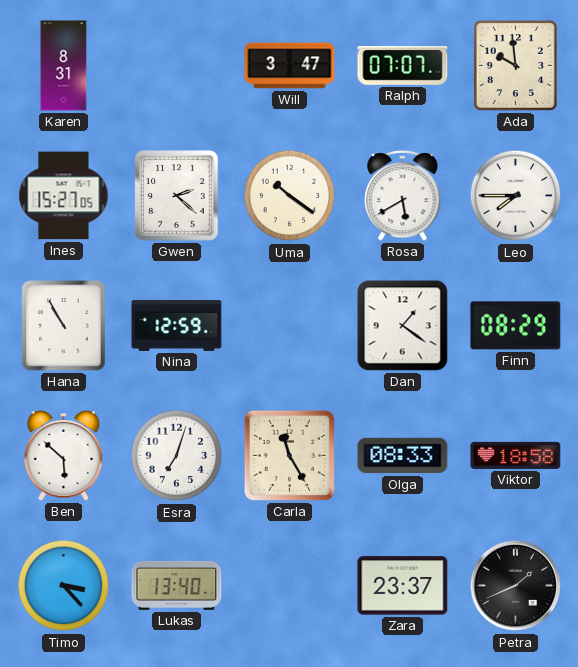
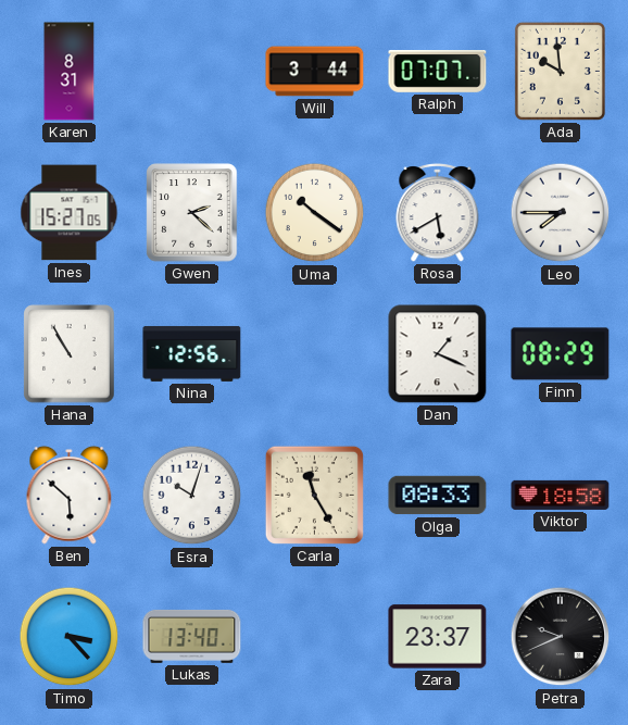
Will: 3:47 -> 3:44
Nina: 12:59 -> 12:56
Dan: 1:21 -> 1:19
Esra: 7:03 -> 10:03
Petra: 1:41 -> 9:41
